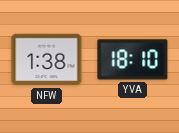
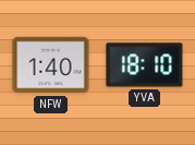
NFW: 1:38 -> 1:40
